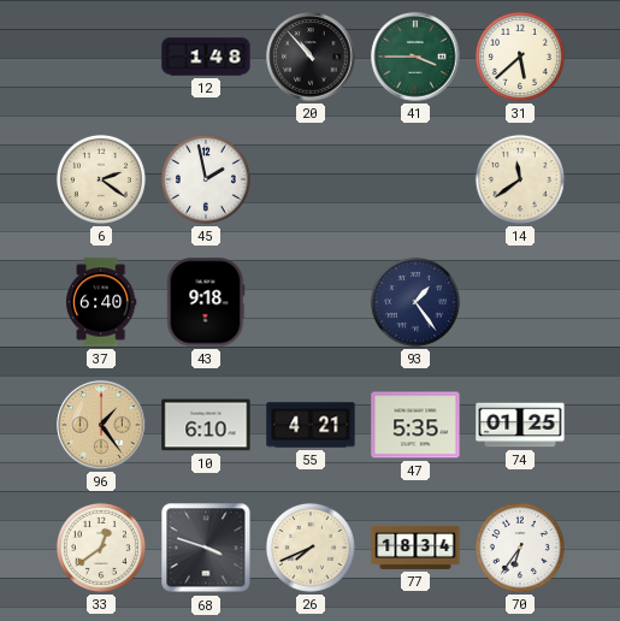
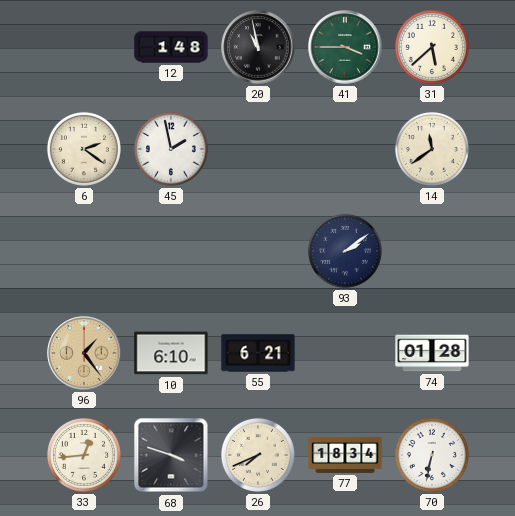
20: 10:53 -> 10:58
37: 6:40 -> none
43: 9:18 -> none
93: 1:24 -> 2:09
55: 4:21 -> 6:21
47: 5:35 -> none
74: 01:25 -> 01:28
33: 12:39 -> 12:44
70: 6:36 -> 6:32
